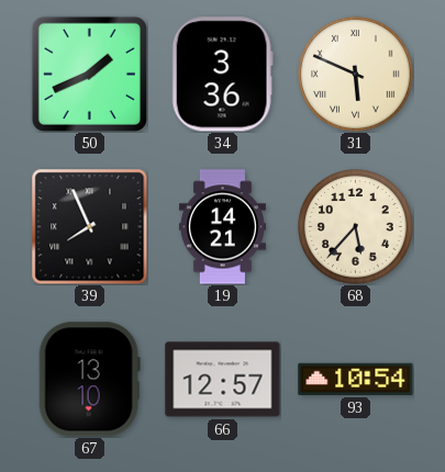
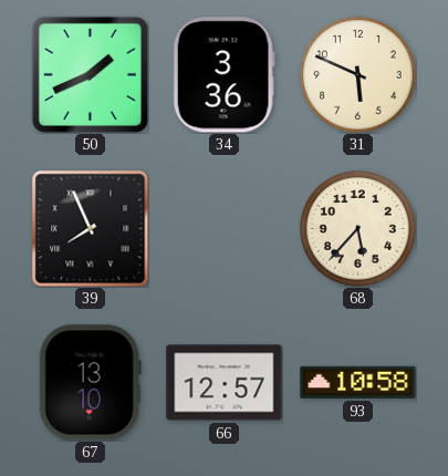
31 numerals: Roman -> Arabic
19: 14:21 -> none
93: 10:54 -> 10:58
